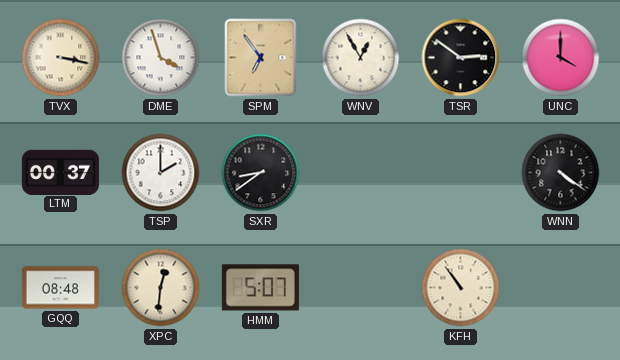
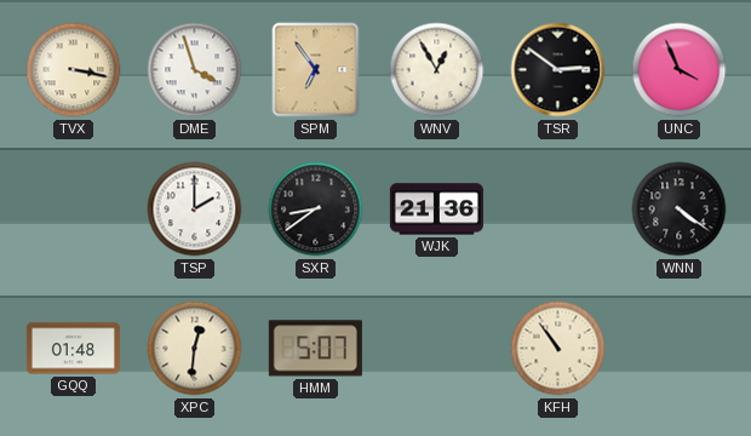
UNC: 4:00 -> 3:56
LTM: 00:37 -> none
WJK: none -> 21:36
GQQ: 08:48 -> 01:48
